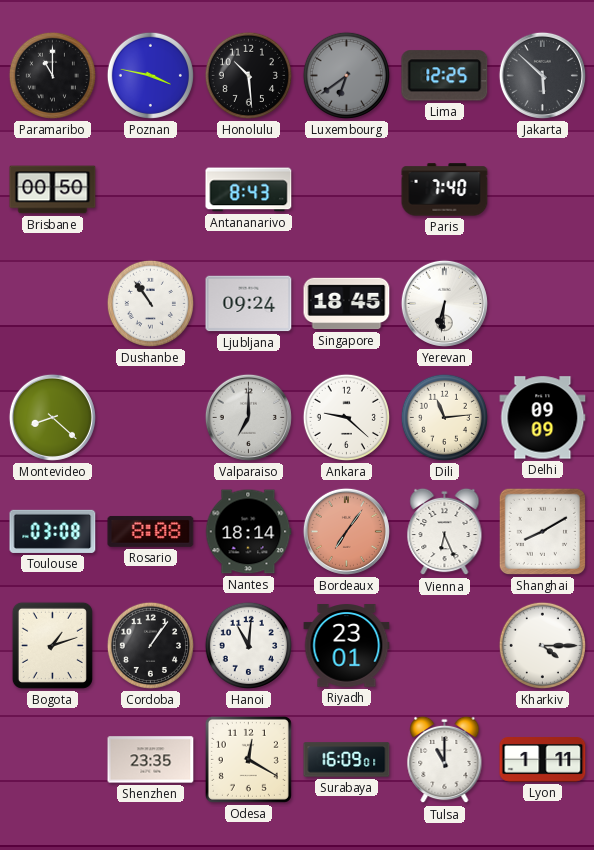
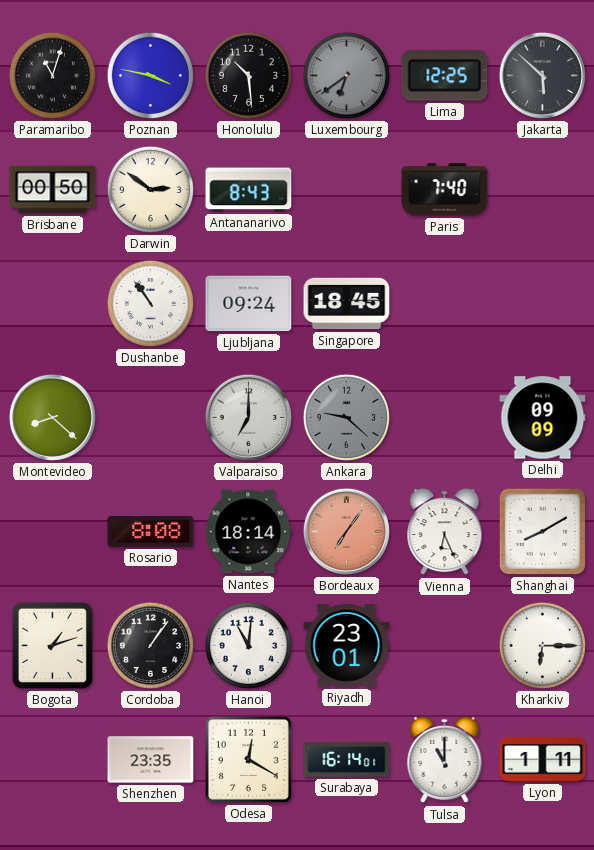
Paramaribo: 11:00 -> 11:03
Darwin: none -> 2:51
Yerevan: 6:31 -> none
Ankara dial: white -> grey
Dili: 11:14 -> none
Toulouse: 03:08 -> none
Kharkiv: 4:15 -> 6:15
Surabaya: 16:09 -> 16:14
